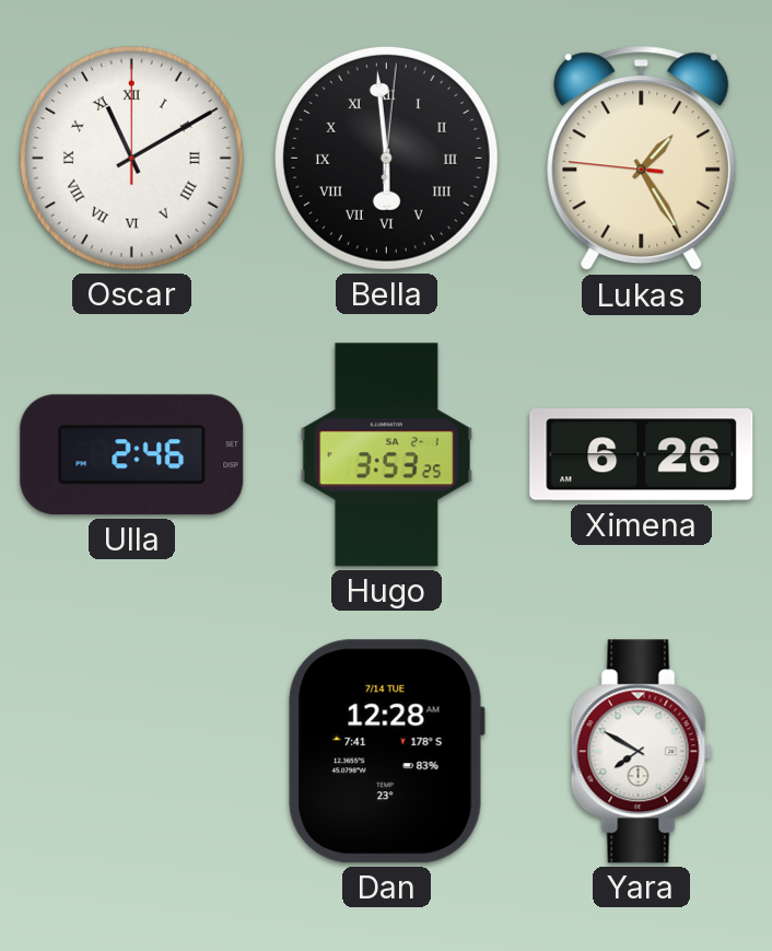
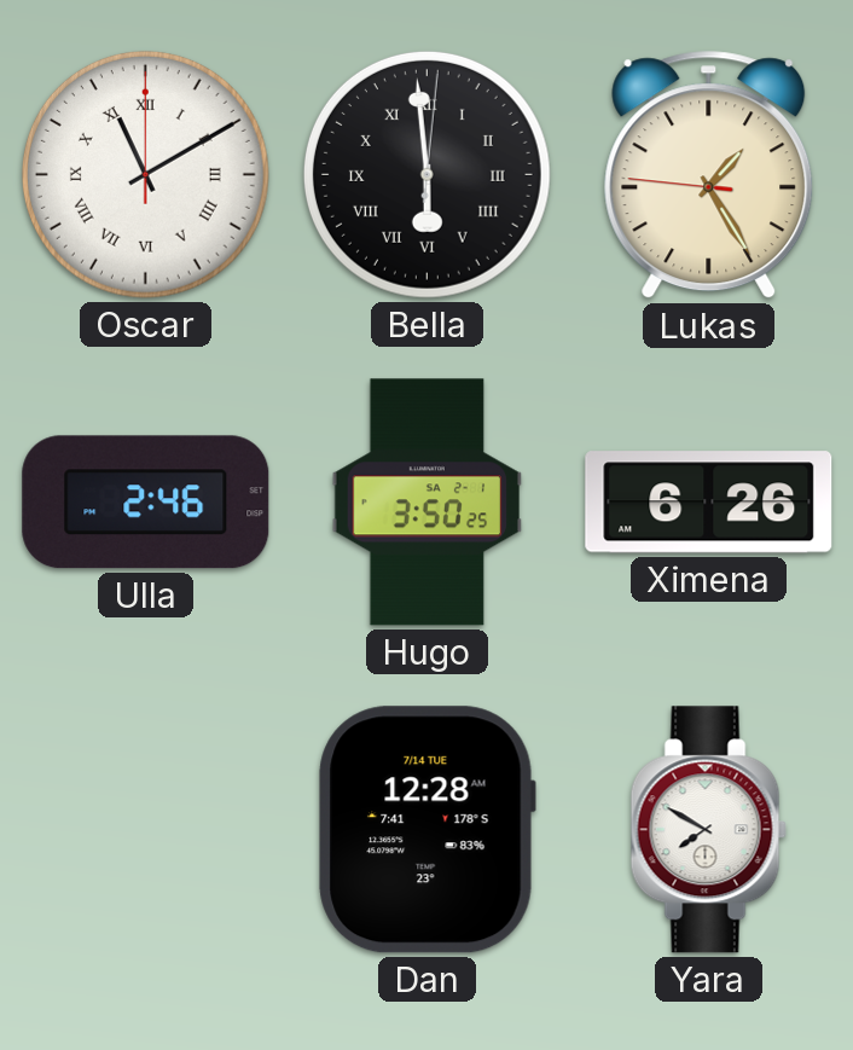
Hugo: 3:53 -> 3:50
